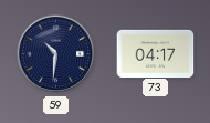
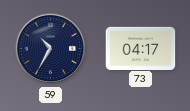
59: 10:31 -> 10:35
